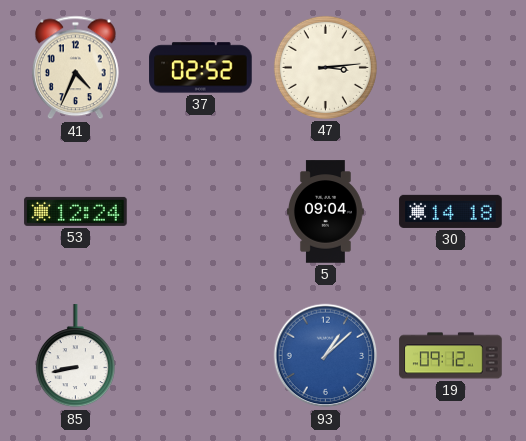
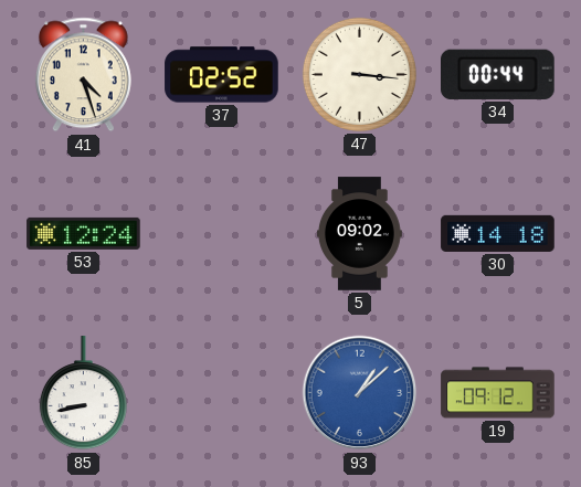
41: 4:34 -> 4:27
47: 3:14 -> 3:16
34: none -> 00:44
5: 09:04 -> 09:02
